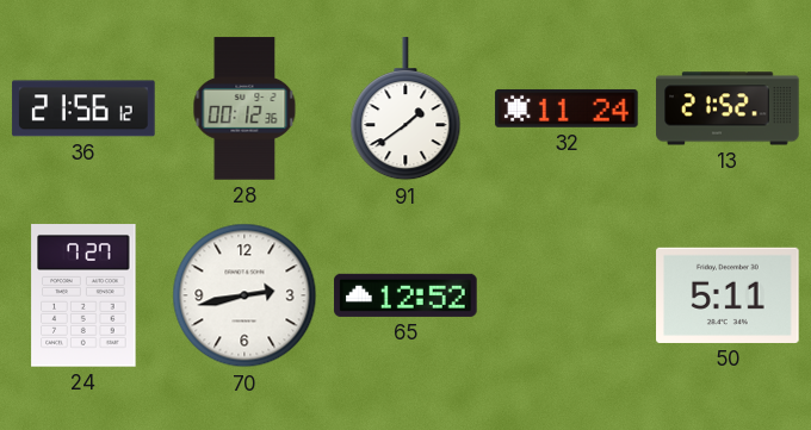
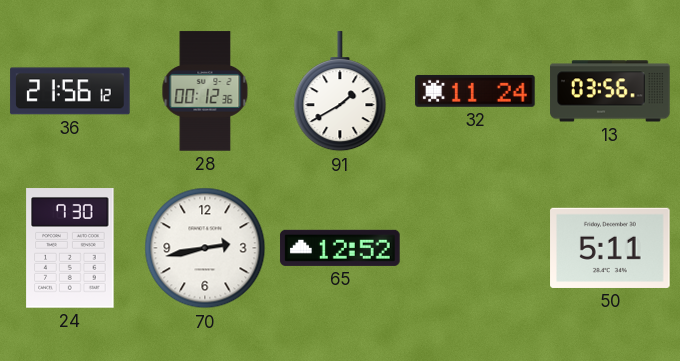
91: 1:39 -> 1:40
13: 21:52 -> 03:56
24: 7:27 -> 7:30
